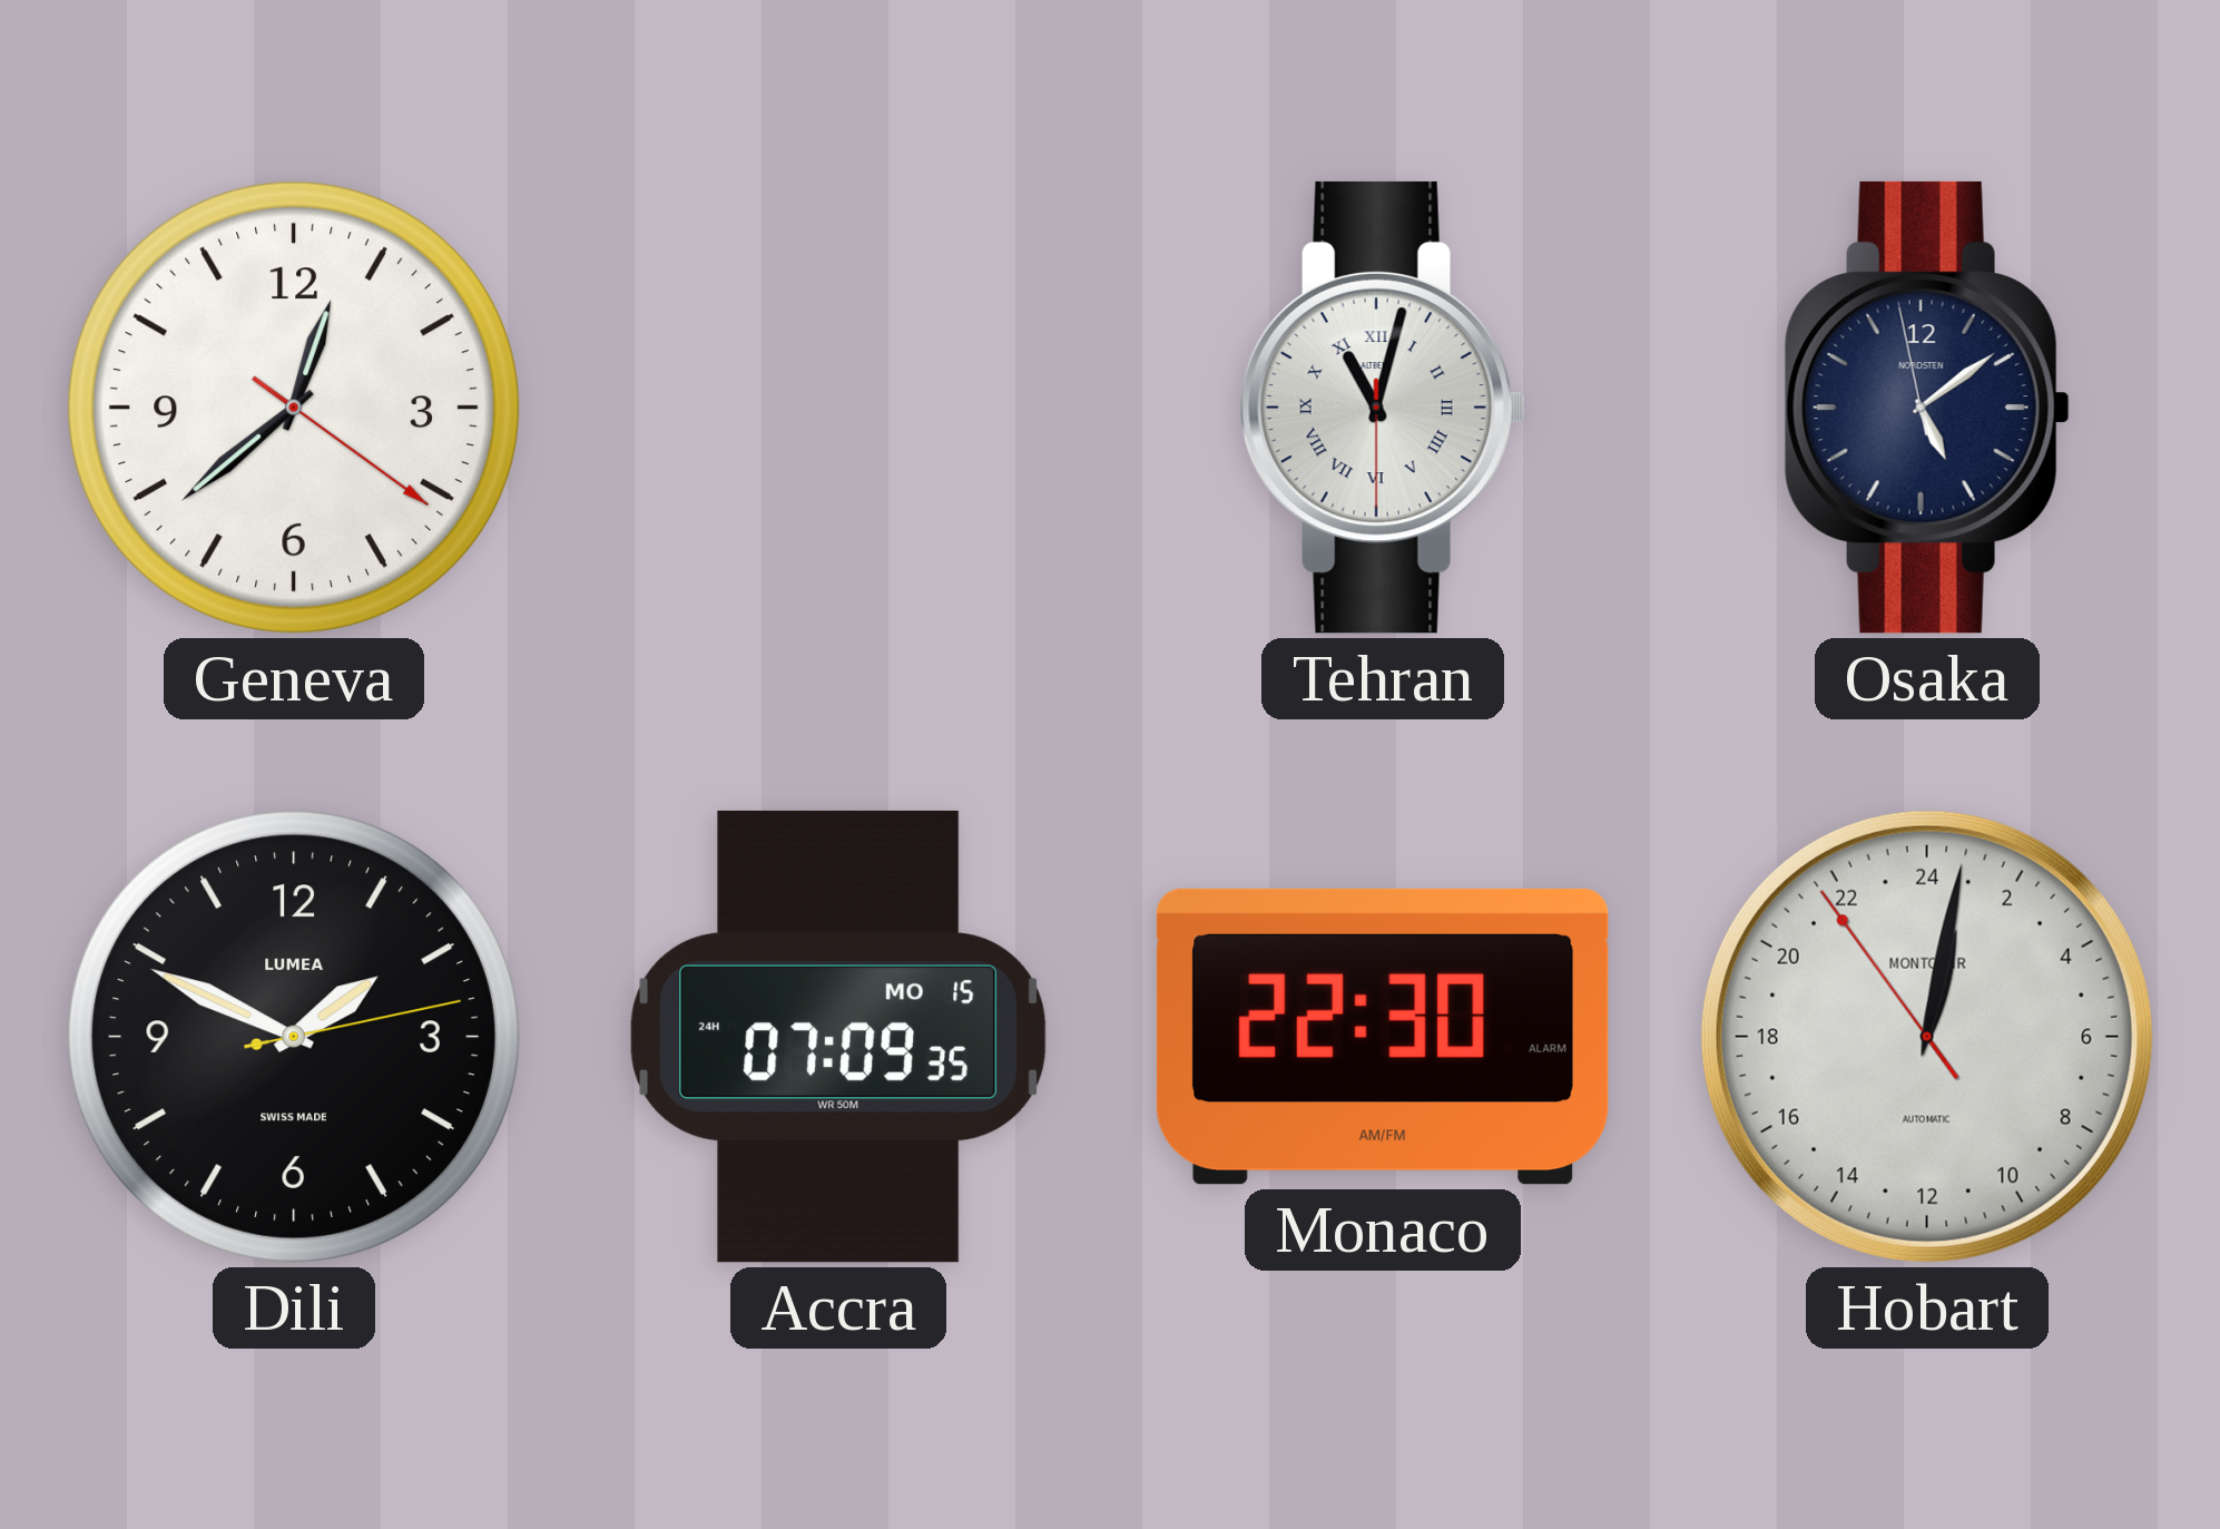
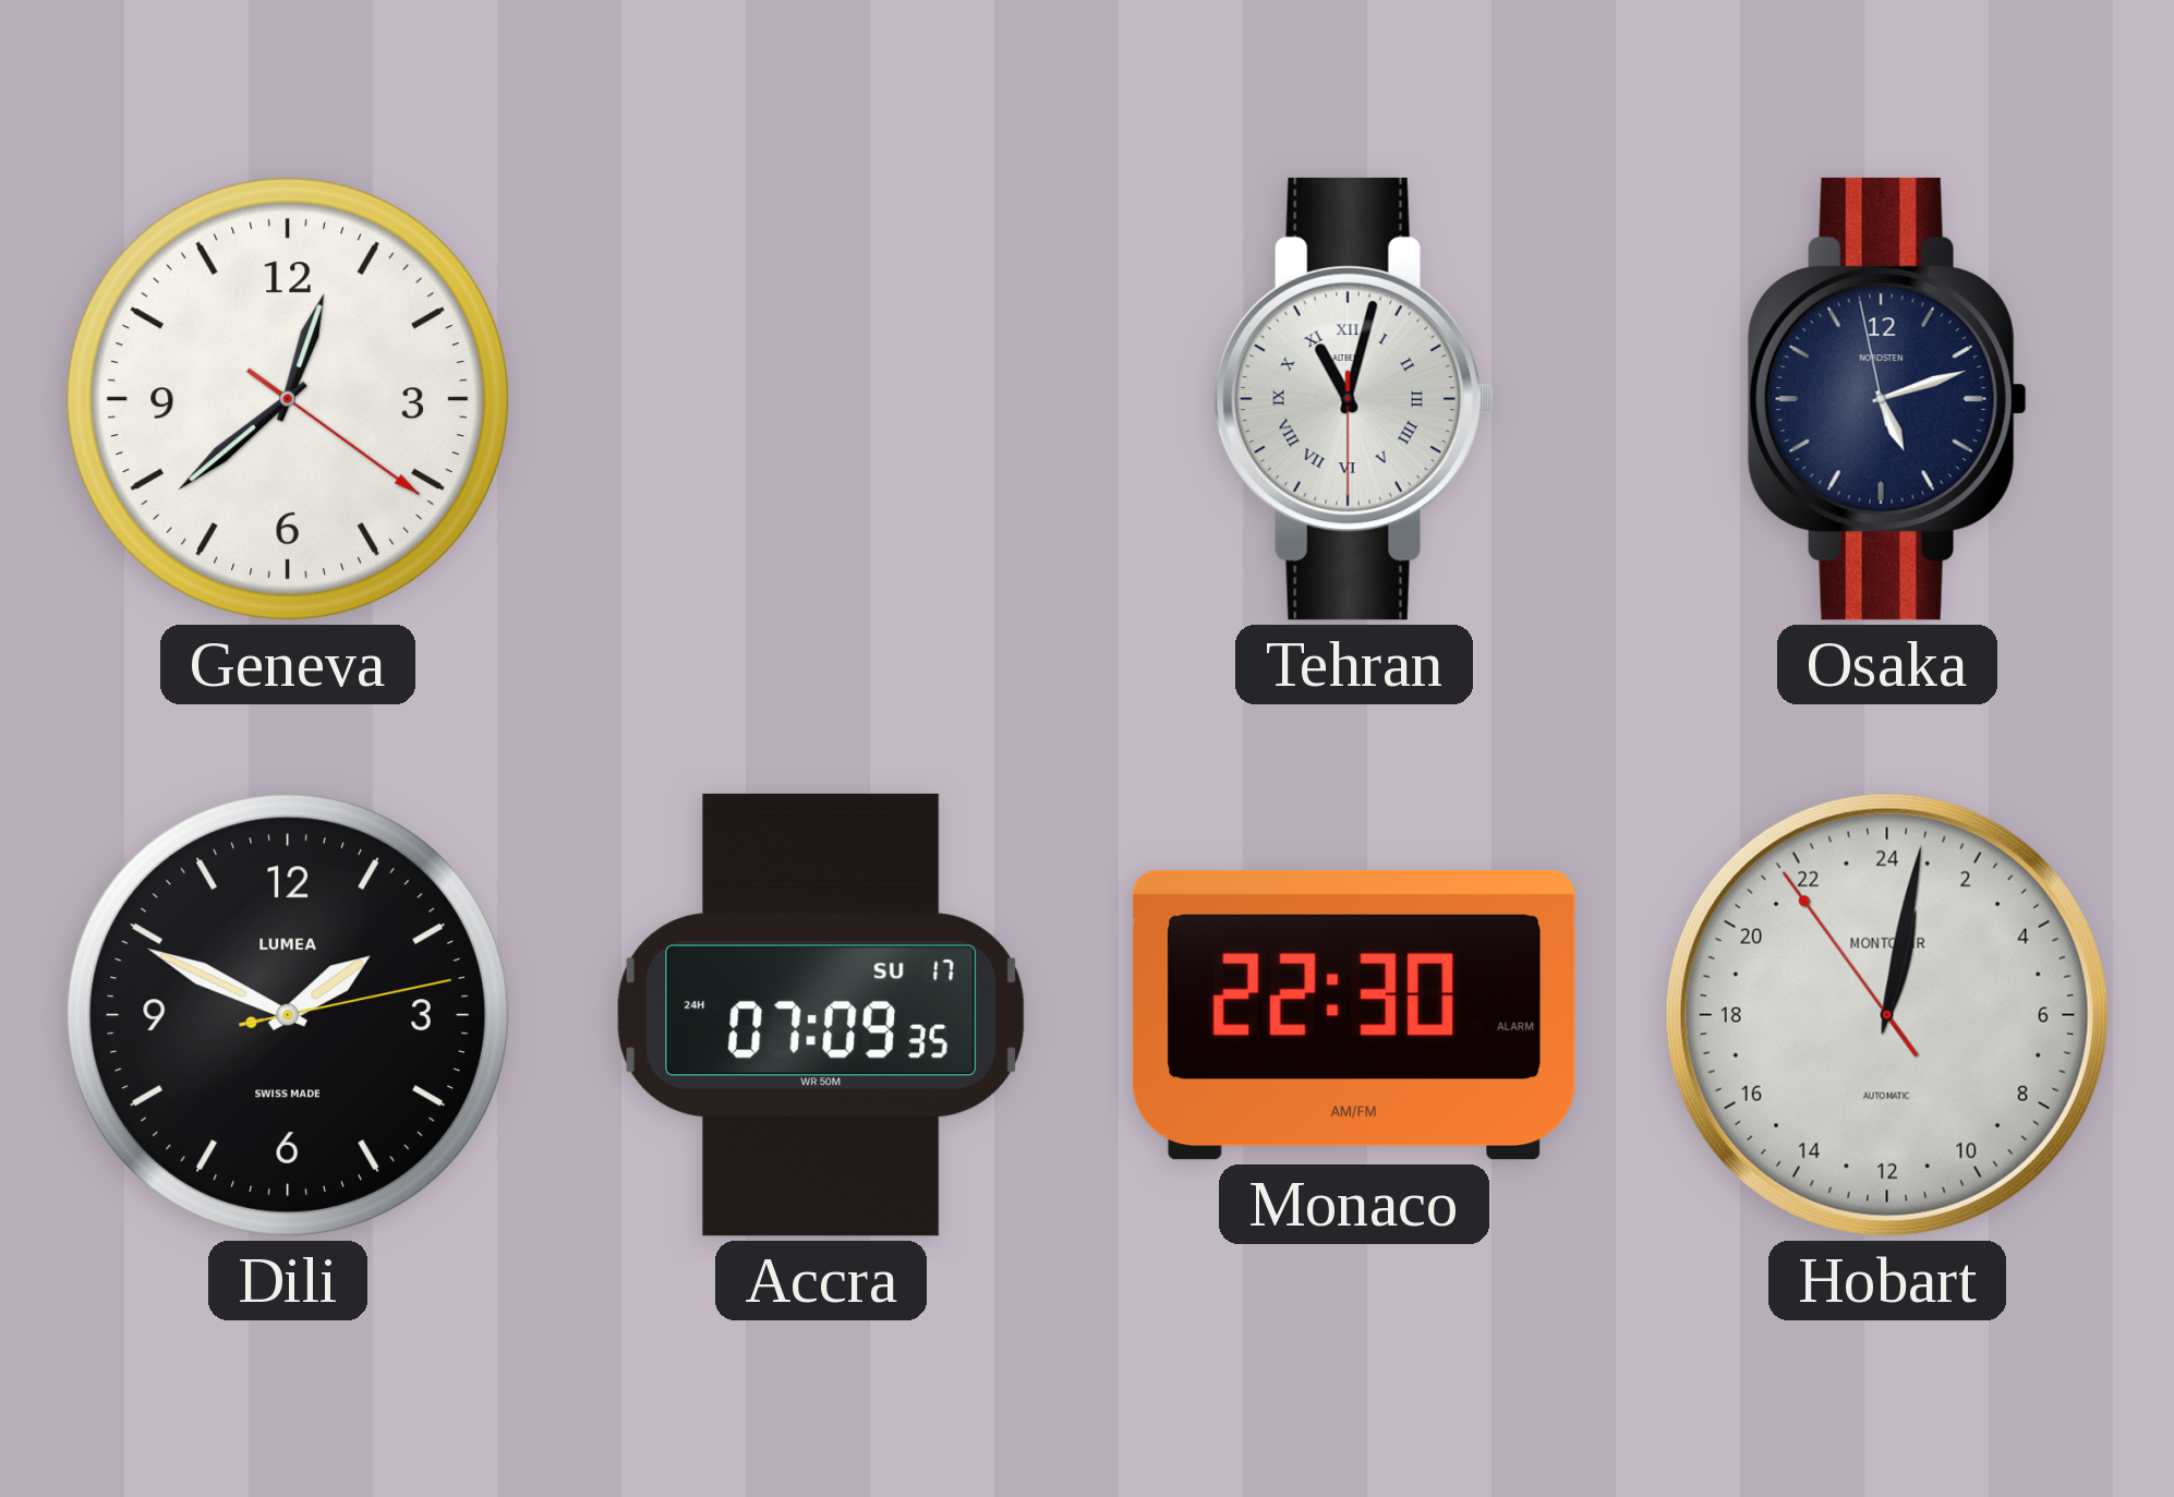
Osaka: 5:08 -> 5:11
Accra date: MO 15 -> SU 17
